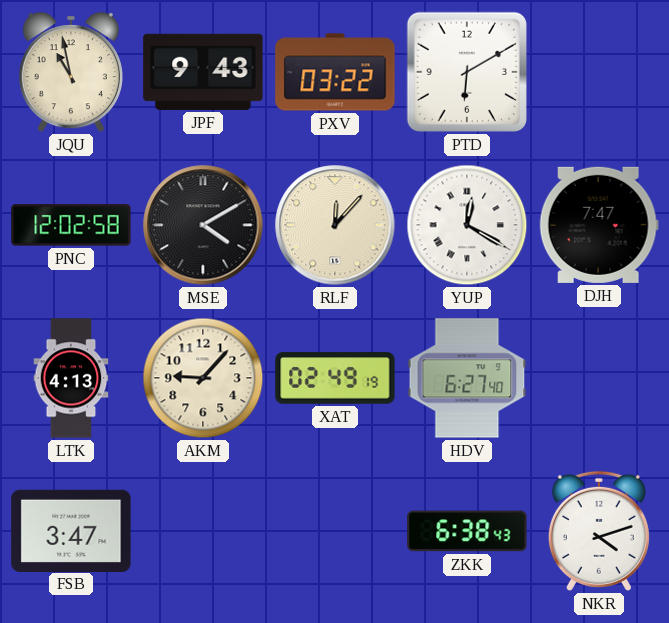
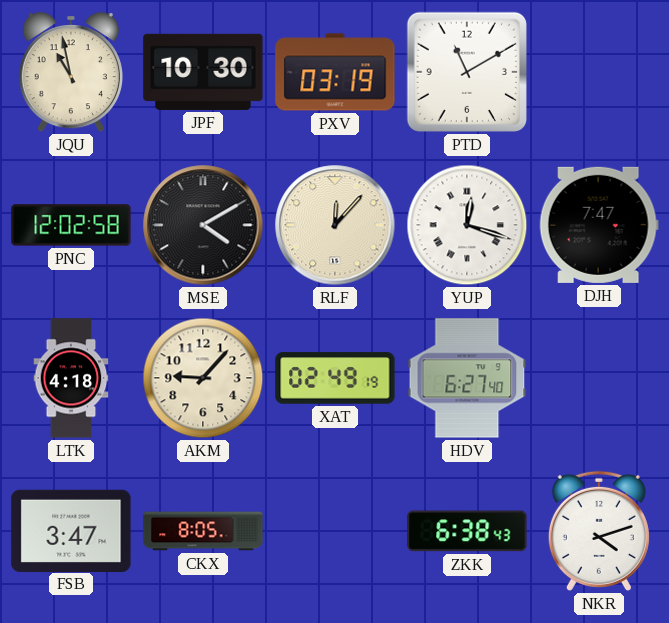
JPF: 9:43 -> 10:30
PXV: 03:22 -> 03:19
PTD: 6:10 -> 11:10
YUP: 12:20 -> 12:18
LTK: 4:13 -> 4:18
CKX: none -> 8:05
